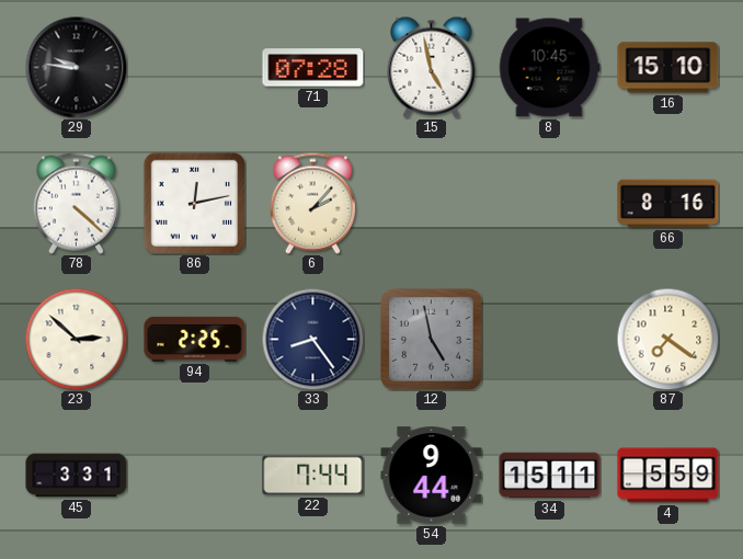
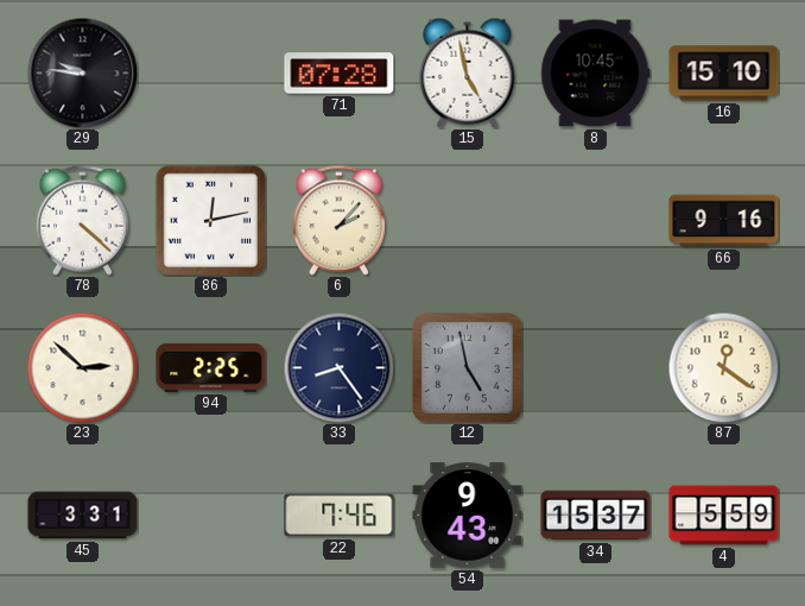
66: 8:16 -> 9:16
87: 7:21 -> 12:21
22: 7:44 -> 7:46
54: 9:44 -> 9:43
34: 15:11 -> 15:37
